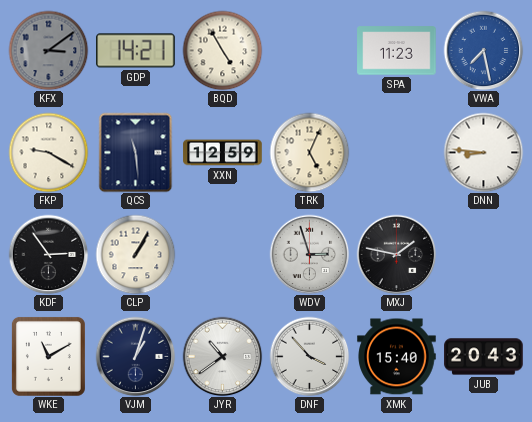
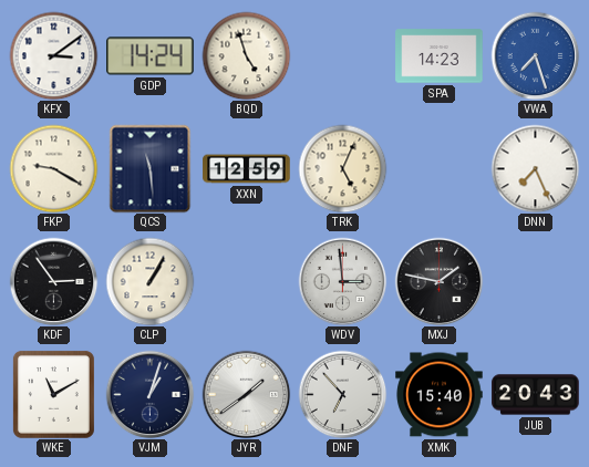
KFX dial: grey -> white
GDP: 14:21 -> 14:24
BQD: 4:55 -> 4:57
SPA: 11:23 -> 14:23
VWA: 7:28 -> 7:27
DNN: 8:46 -> 7:26
WDV: 2:57 -> 2:59
JYR: 10:39 -> 1:39
DNF: 3:53 -> 6:53
